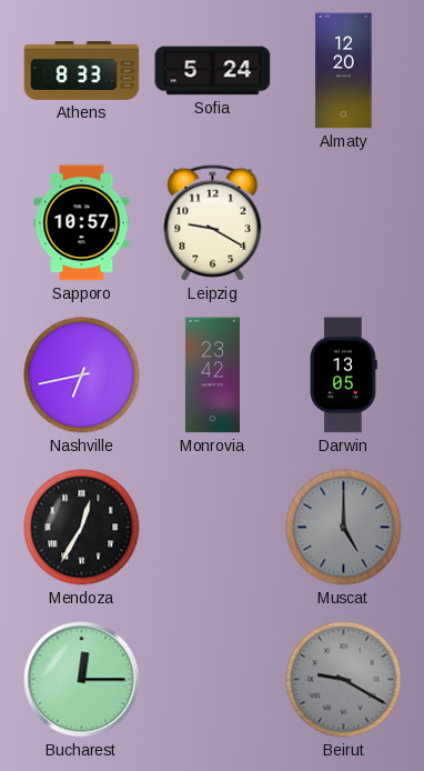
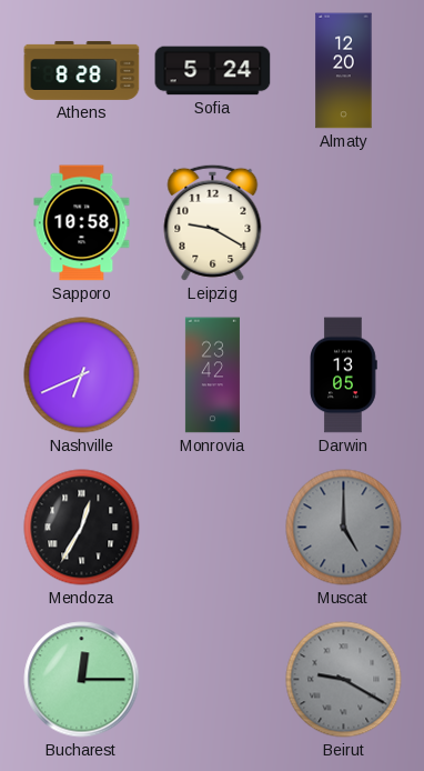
Athens: 8:33 -> 8:28
Sapporo: 10:57 -> 10:58
Nashville: 6:43 -> 6:41
